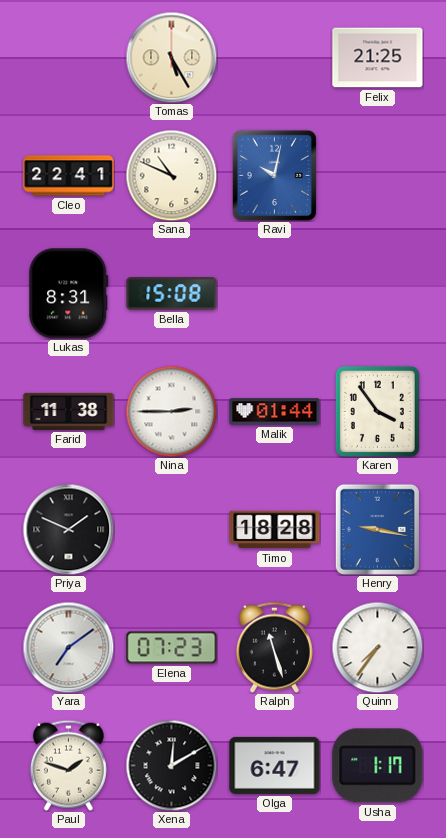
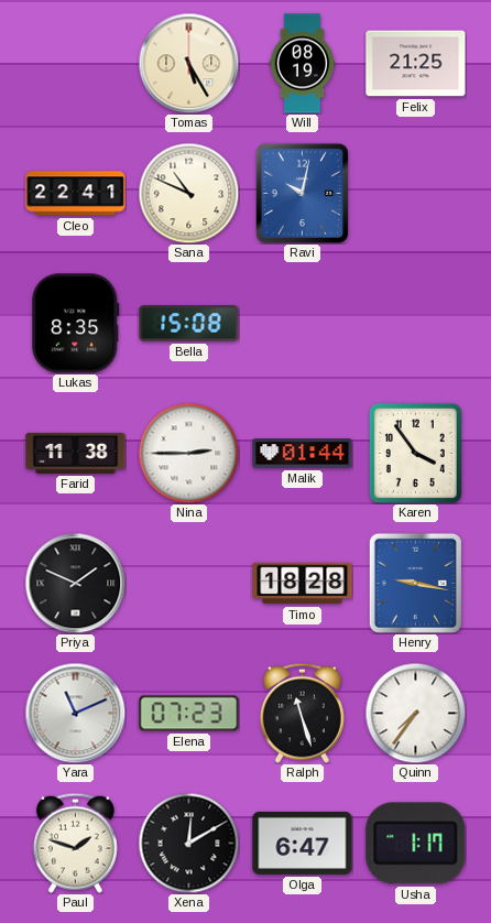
Will: none -> 08:19
Lukas: 8:31 -> 8:35
Yara: 7:09 -> 11:11
